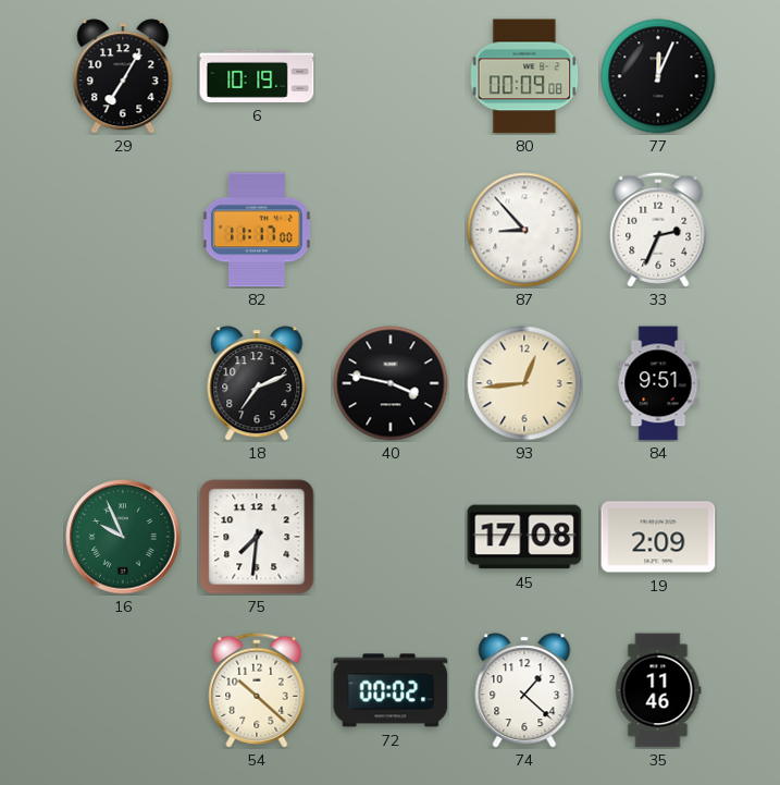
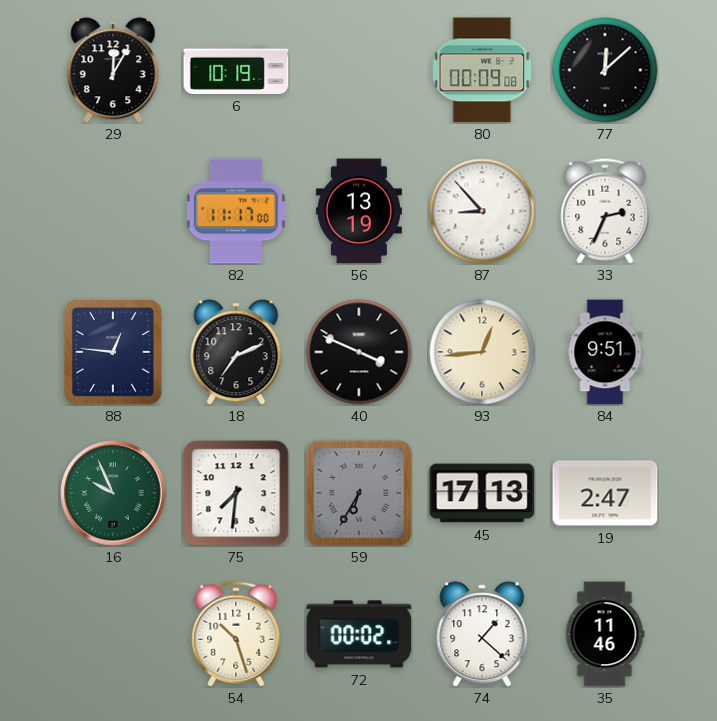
29: 7:05 -> 12:05
77: 12:04 -> 12:08
56: none -> 13:19
88: none -> 12:46
40: 3:47 -> 3:49
59: none -> 6:35
45: 17:08 -> 17:13
19: 2:09 -> 2:47
54: 10:22 -> 10:27
